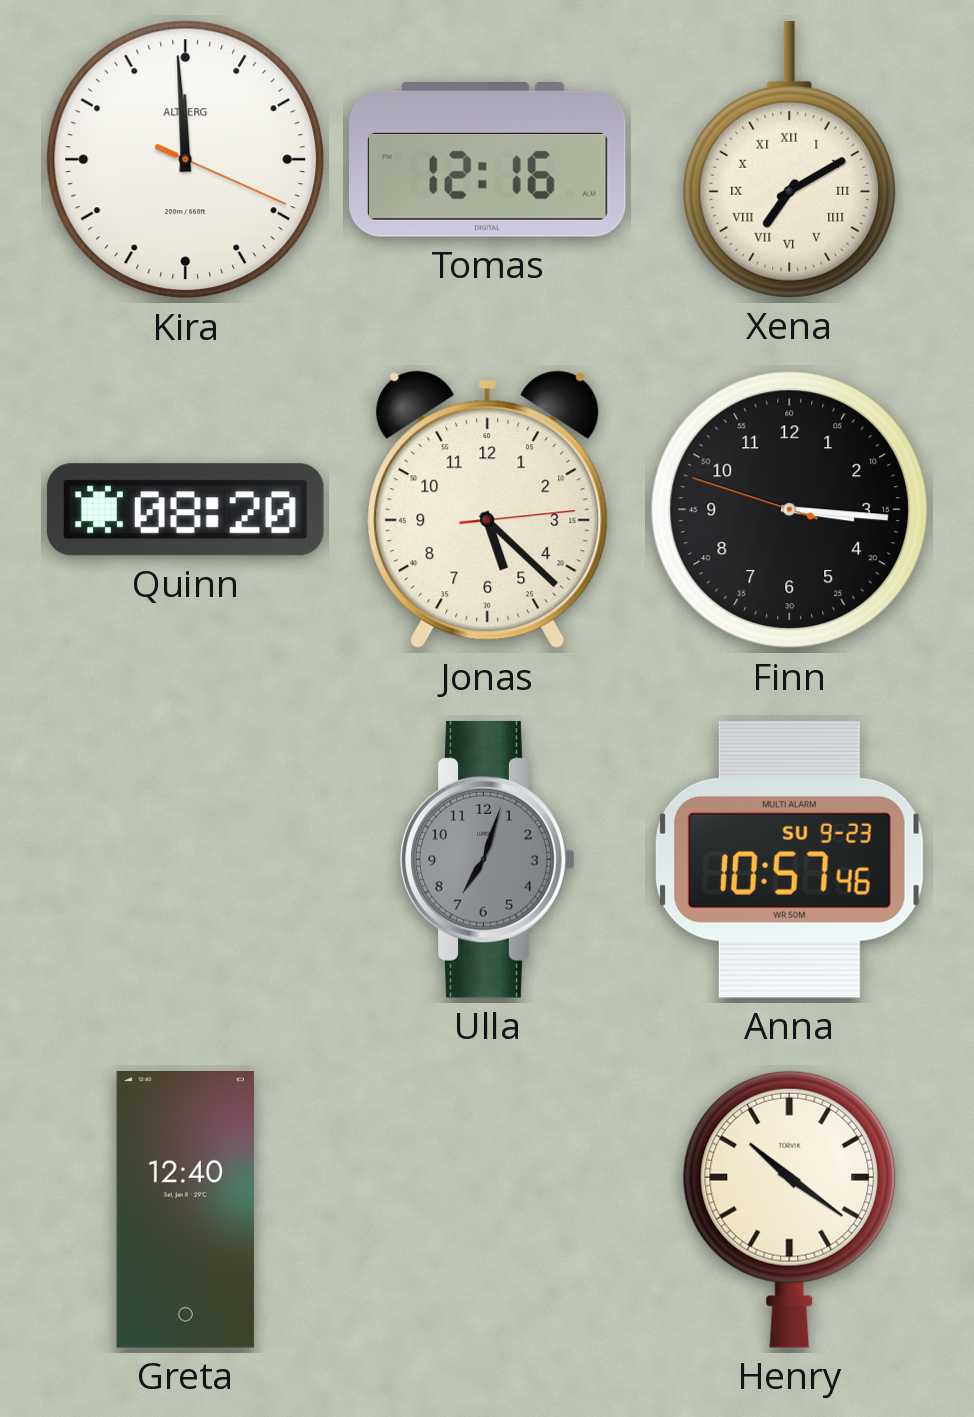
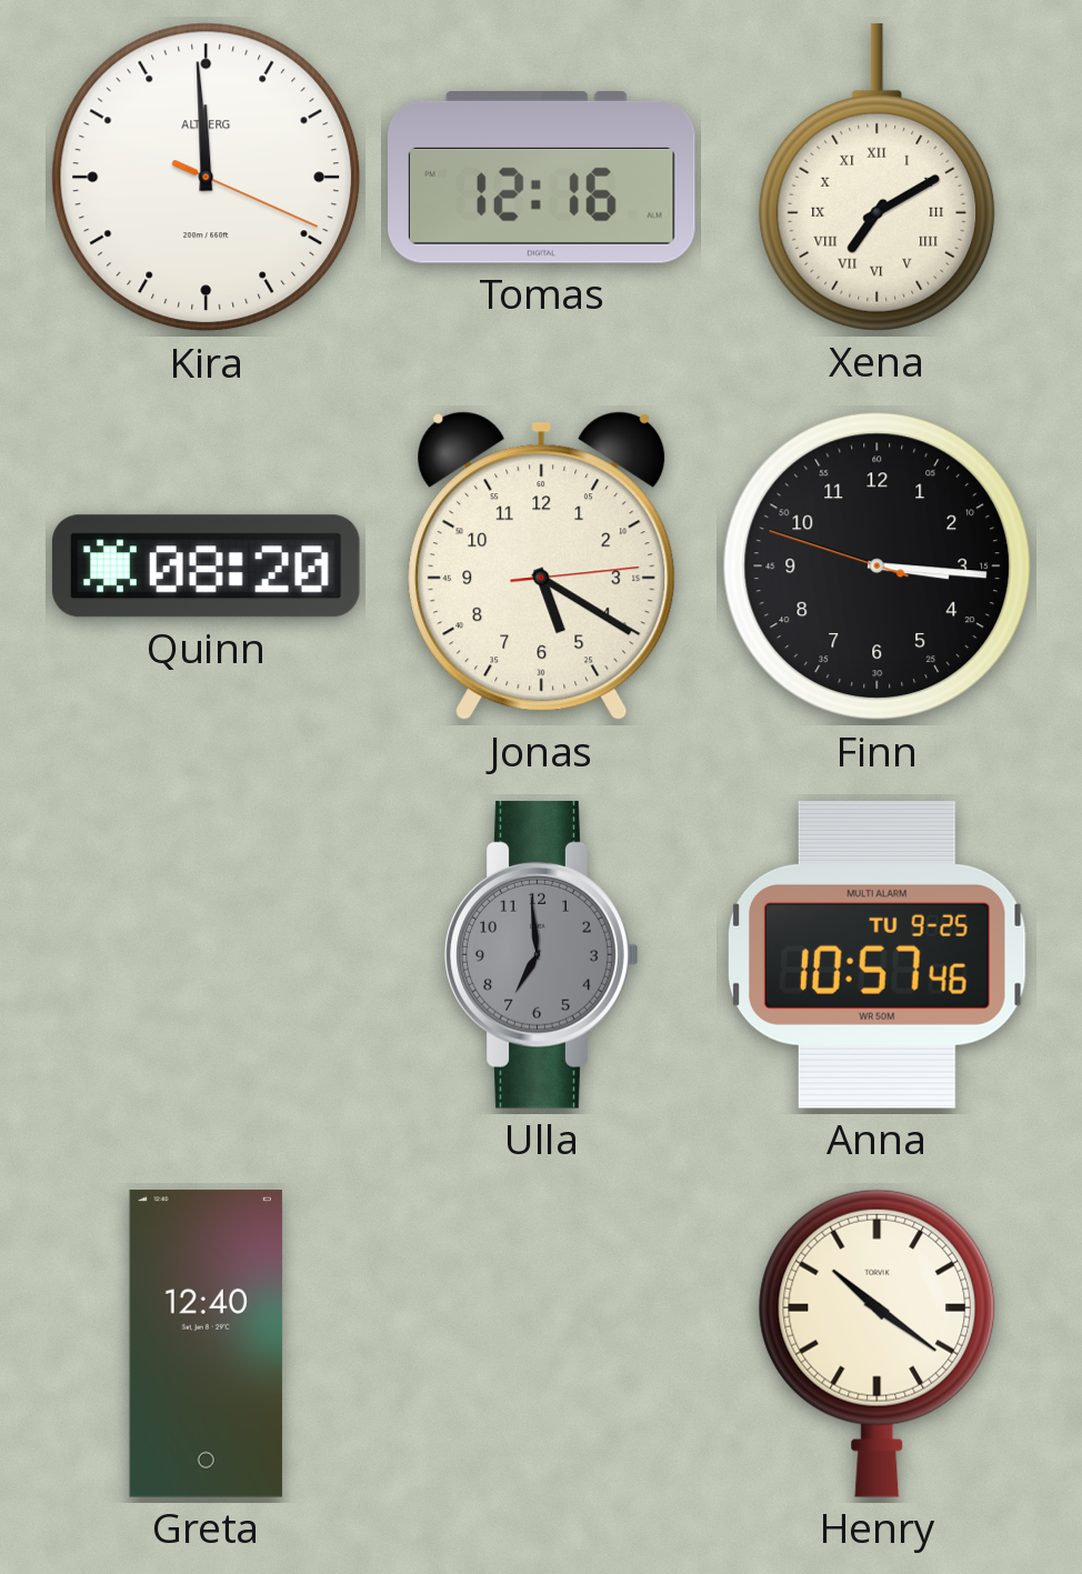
Jonas: 5:22 -> 5:20
Ulla: 7:03 -> 6:59
Anna date: SU 9-23 -> TU 9-25
